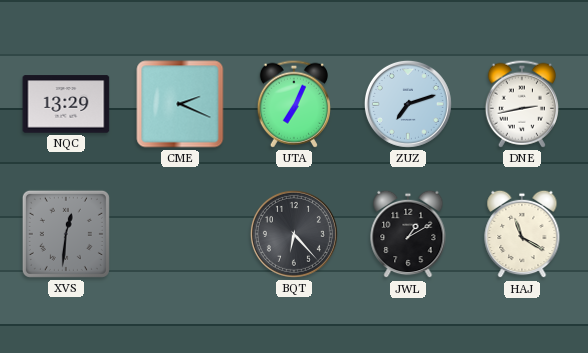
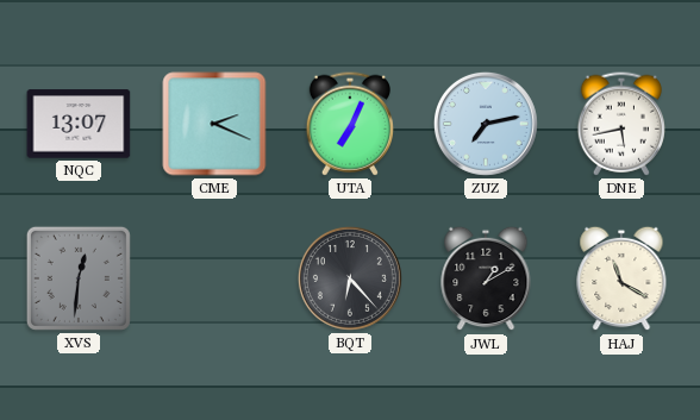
NQC: 13:29 -> 13:07
ZUZ: 7:12 -> 7:13
DNE: 2:43 -> 5:43
